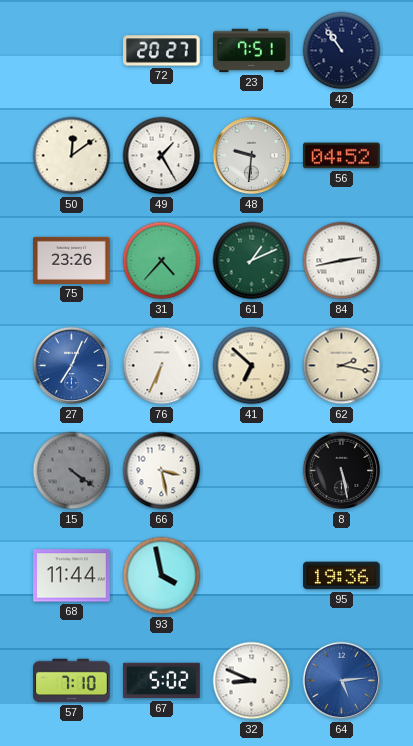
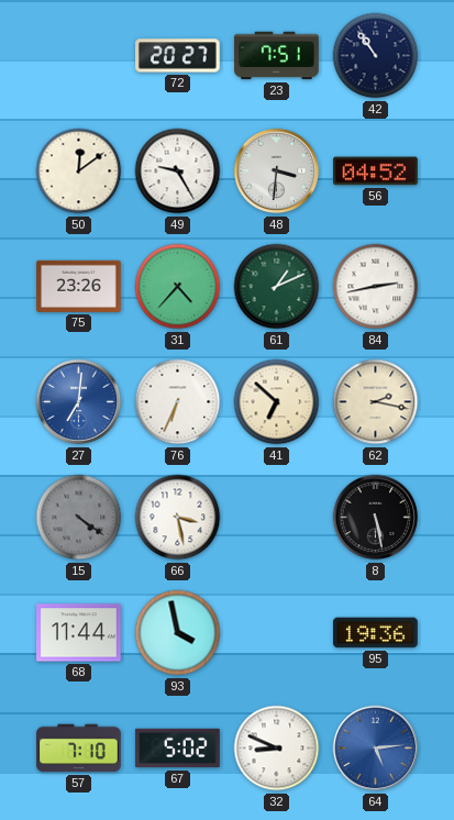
49: 1:25 -> 9:25
48: 9:31 -> 3:31
27: 7:04 -> 7:01
